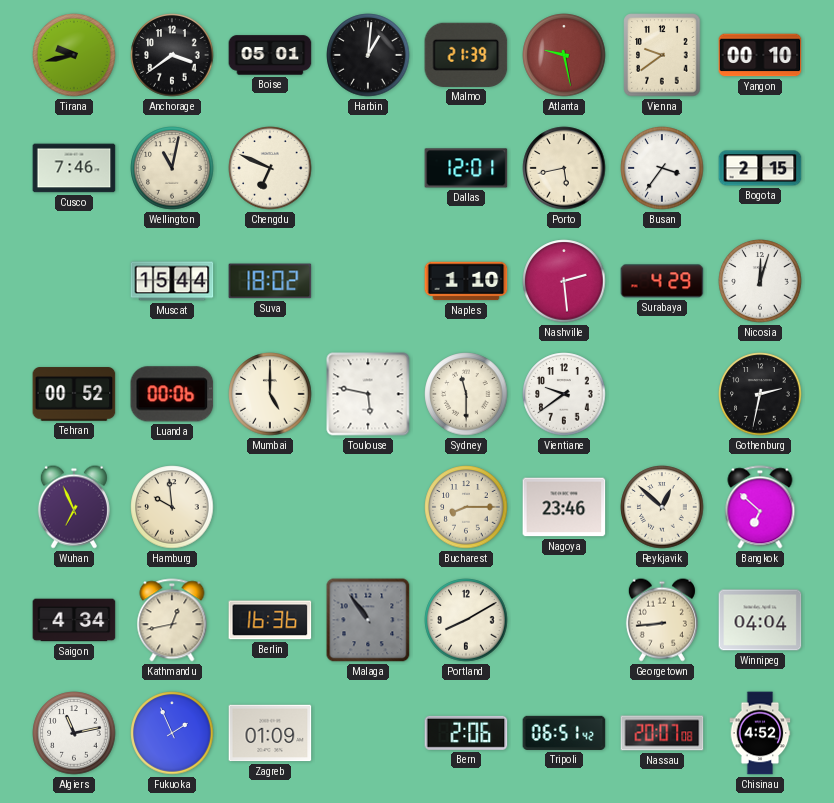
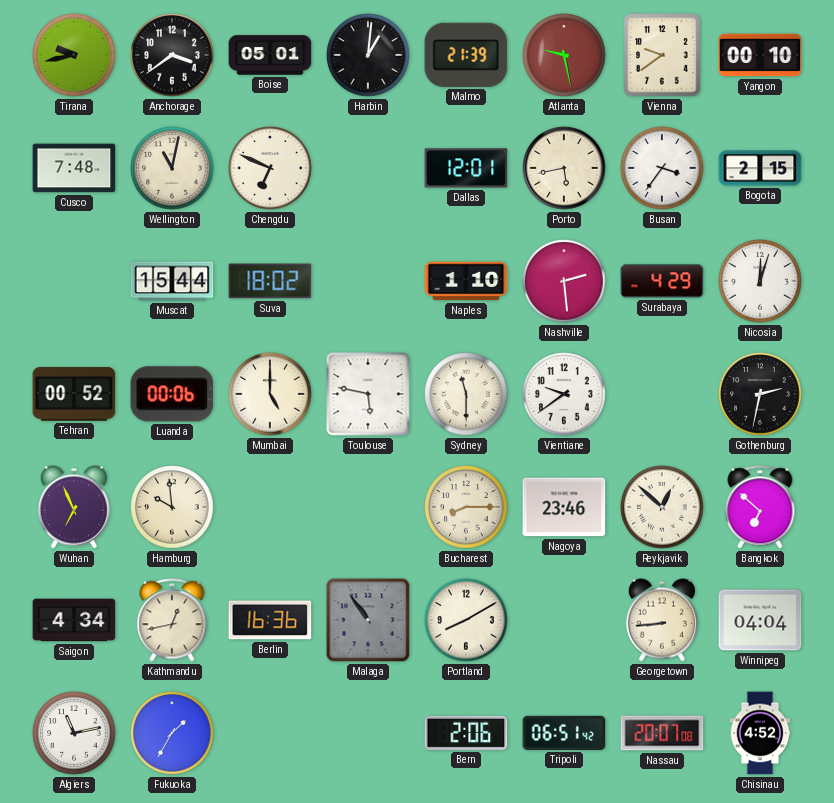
Cusco: 7:46 -> 7:48
Fukuoka: 1:56 -> 1:35
Zagreb: 01:09 -> none
